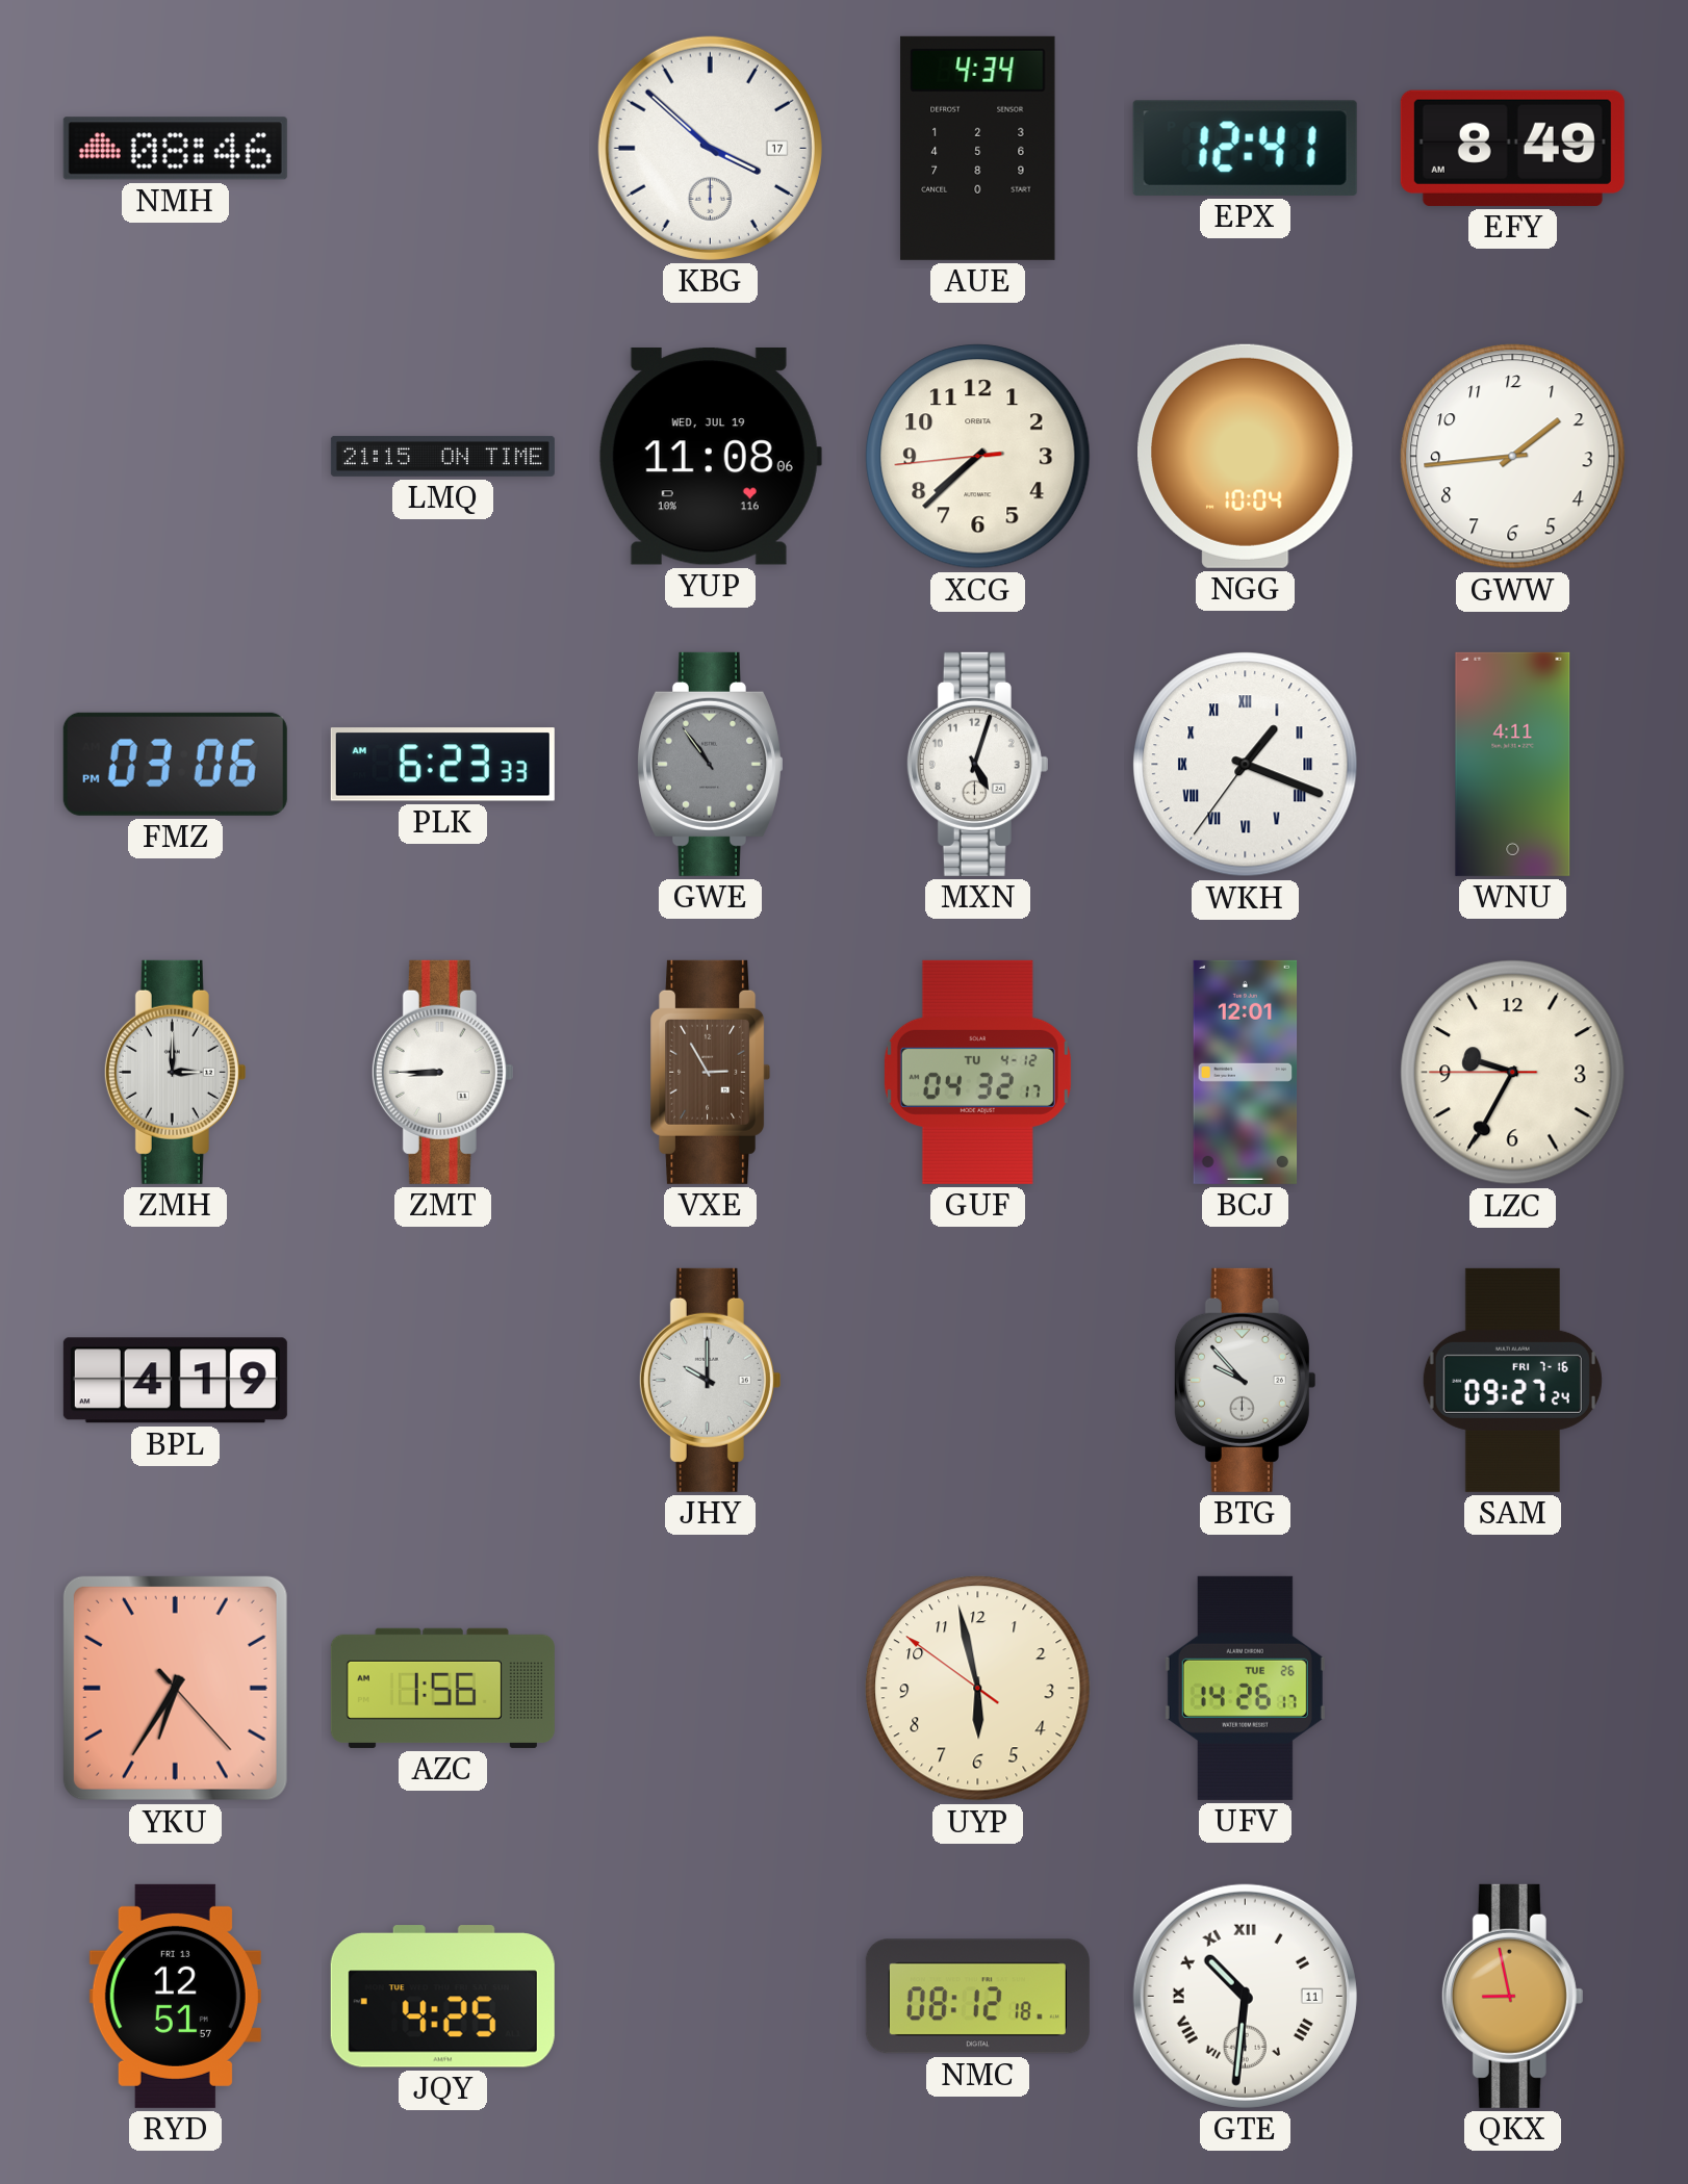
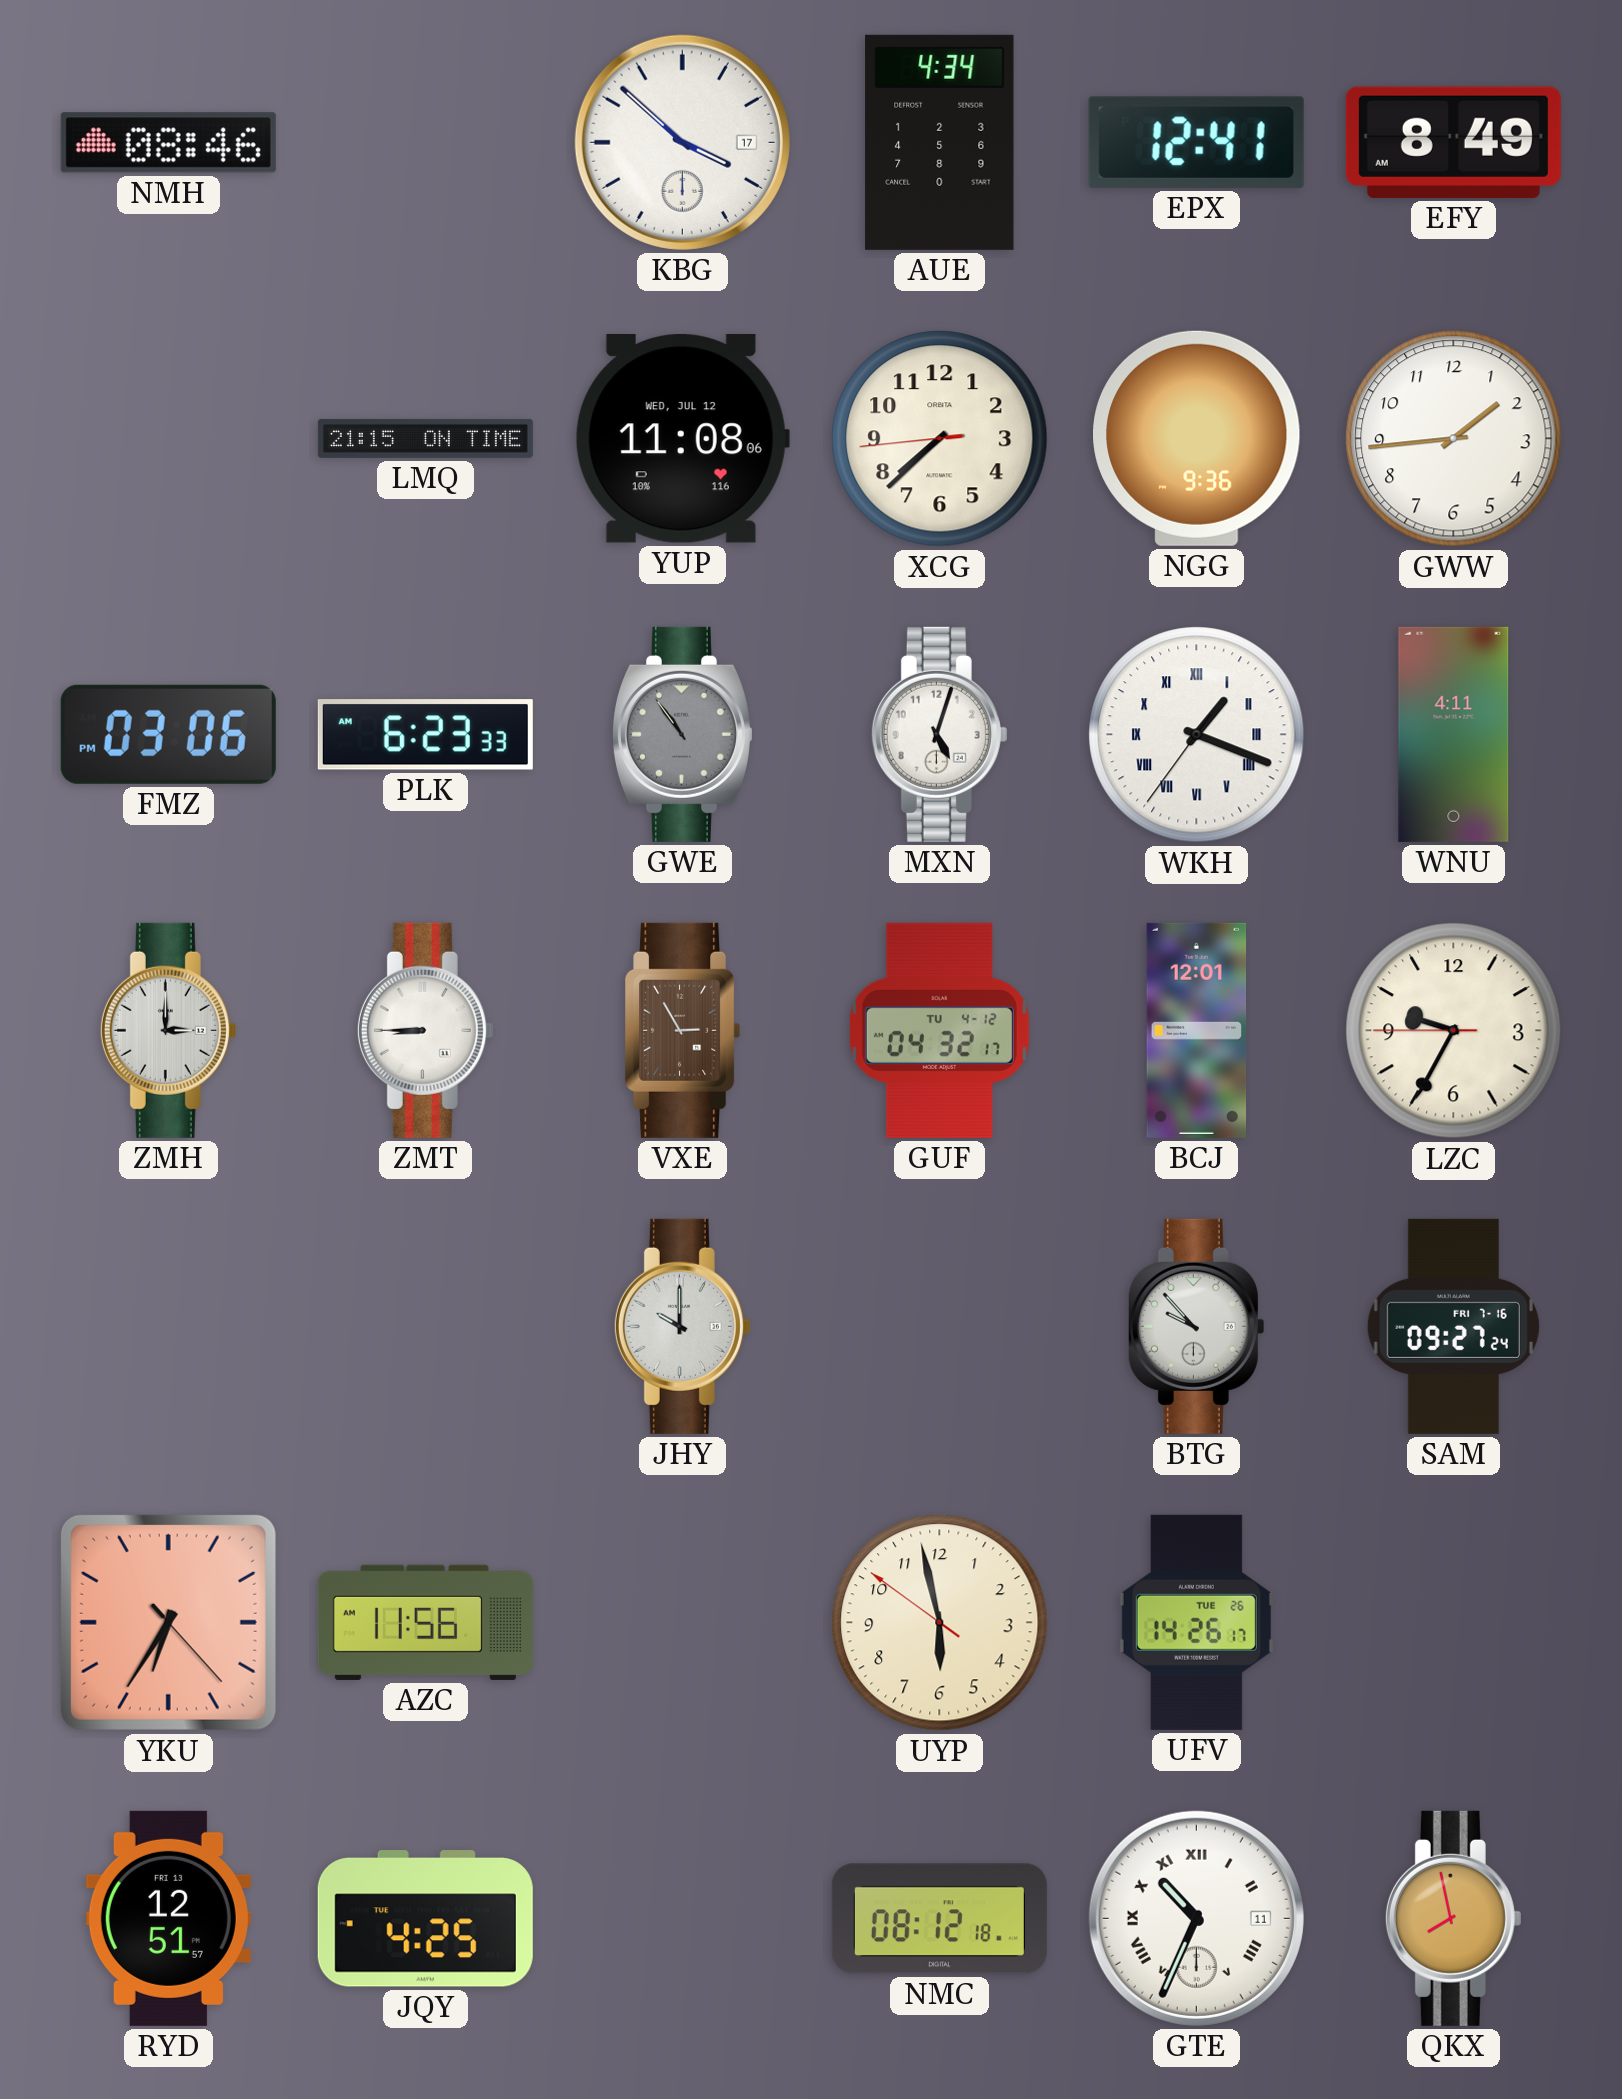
YUP date: WED, JUL 19 -> WED, JUL 12
NGG: 10:04 -> 9:36
BPL: 4:19 -> none
AZC: 1:56 -> 11:56
GTE: 10:31 -> 10:34
QKX: 8:58 -> 7:58
